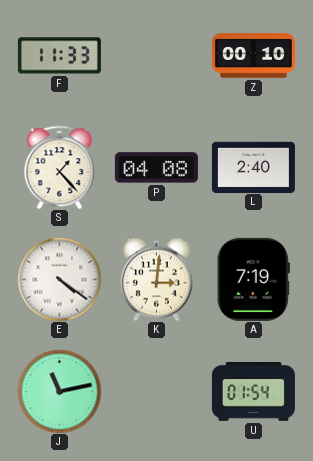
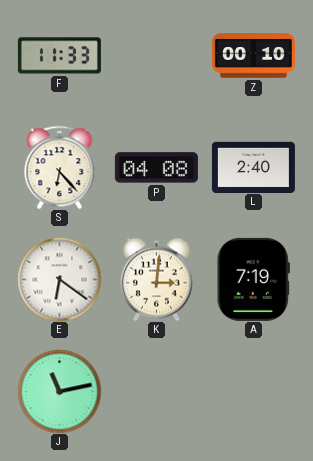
S: 1:23 -> 6:23
E: 4:21 -> 6:21
U: 01:54 -> none
